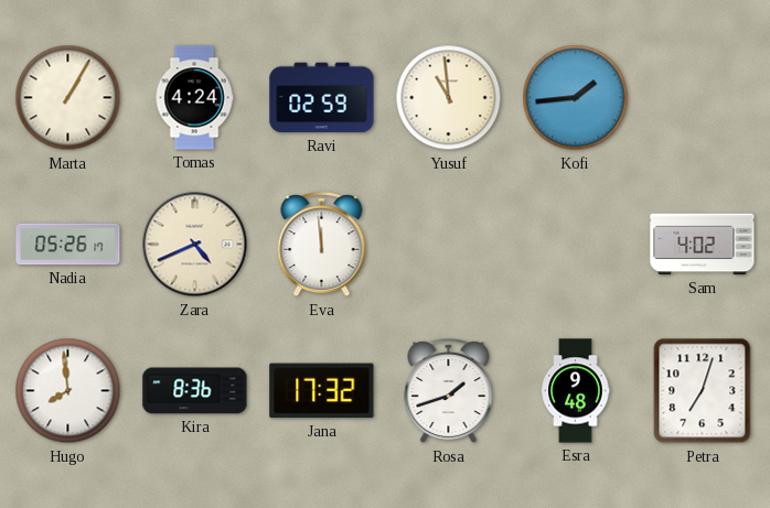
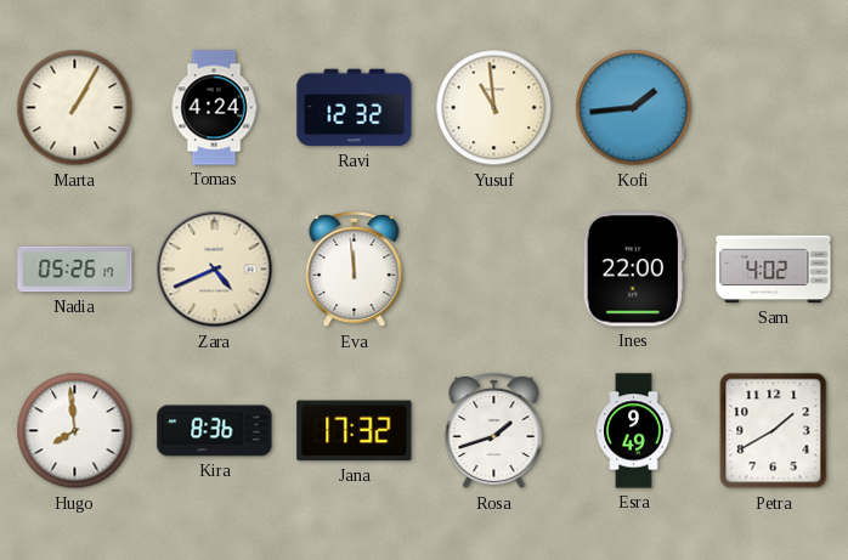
Ravi: 02:59 -> 12:32
Ines: none -> 22:00
Esra: 9:48 -> 9:49
Petra: 7:03 -> 1:40
